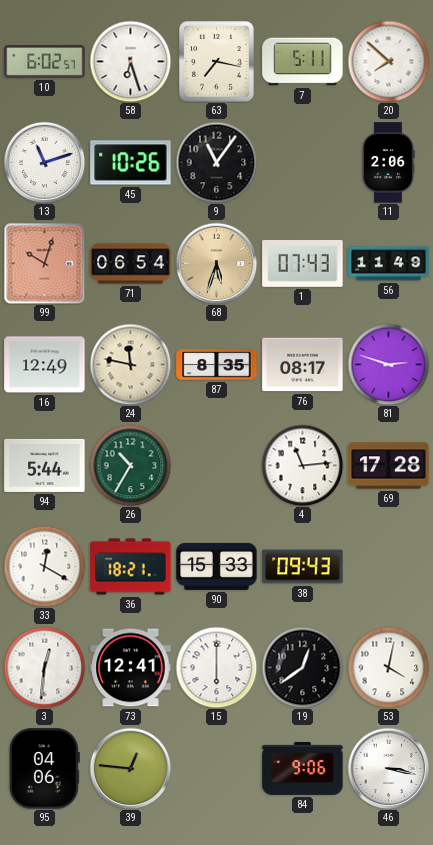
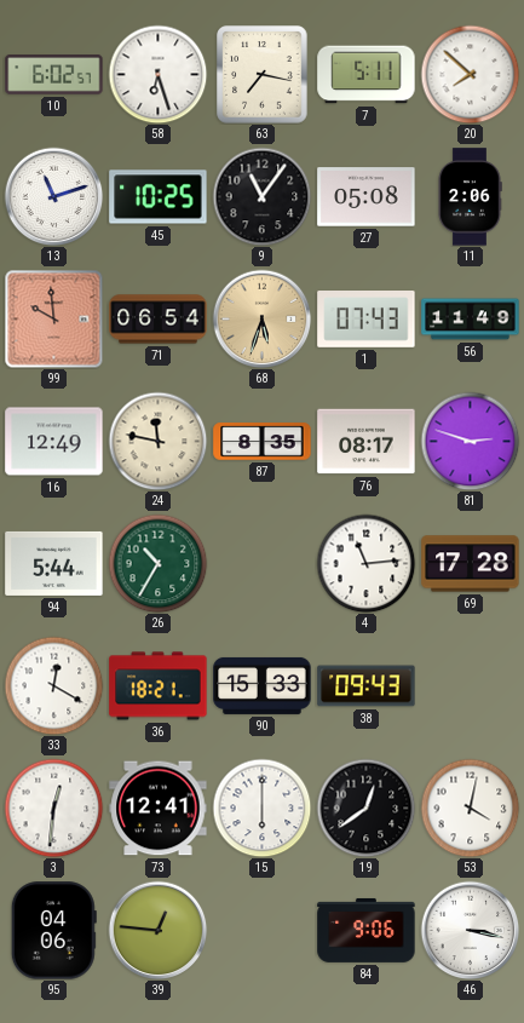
45: 10:26 -> 10:25
27: none -> 05:08
99: 10:03 -> 9:59
